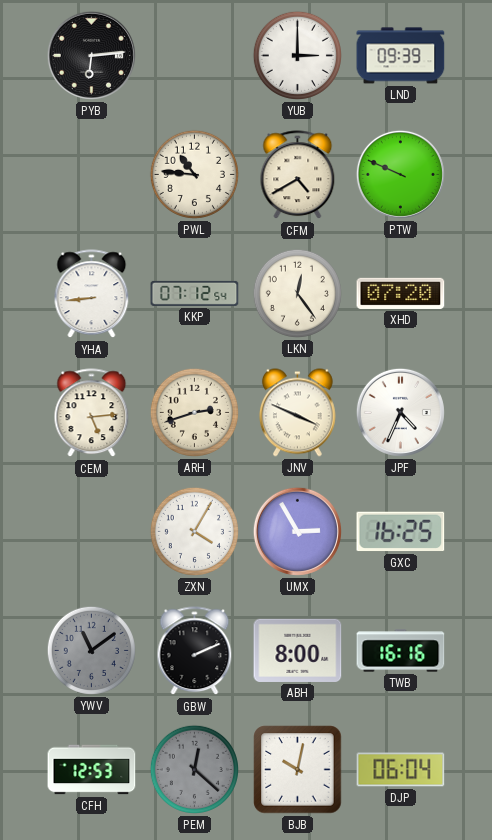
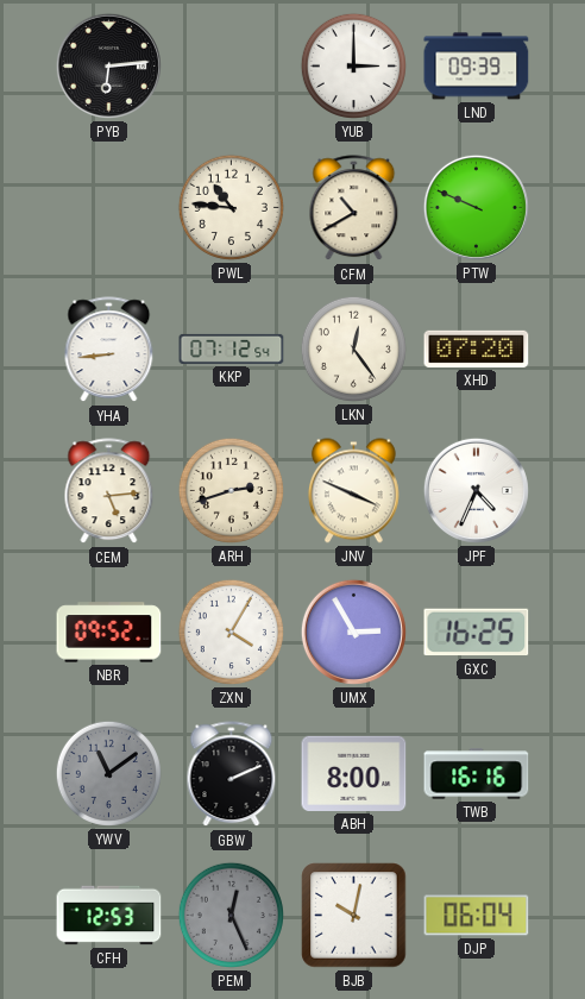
CFM: 4:40 -> 10:40
NBR: none -> 09:52
PEM: 12:22 -> 12:26
